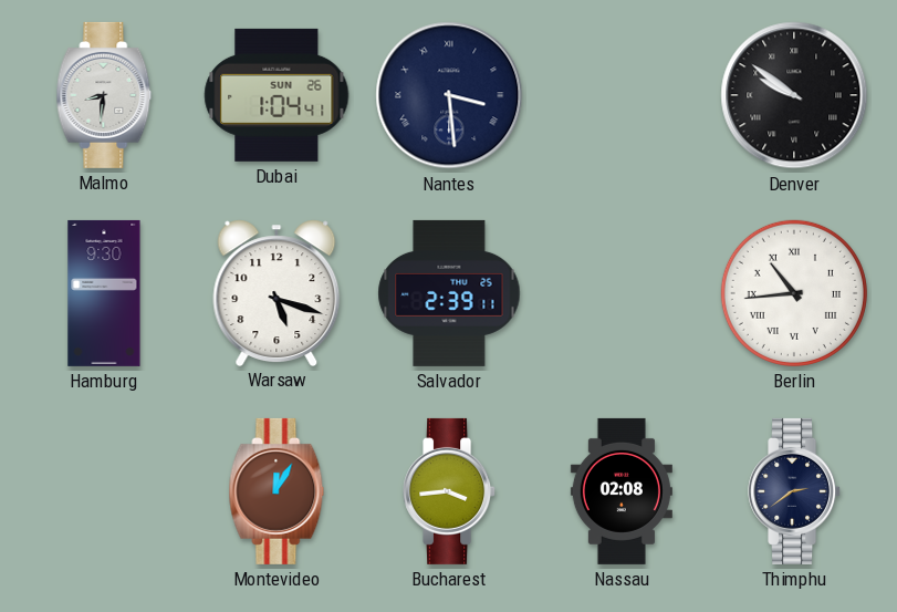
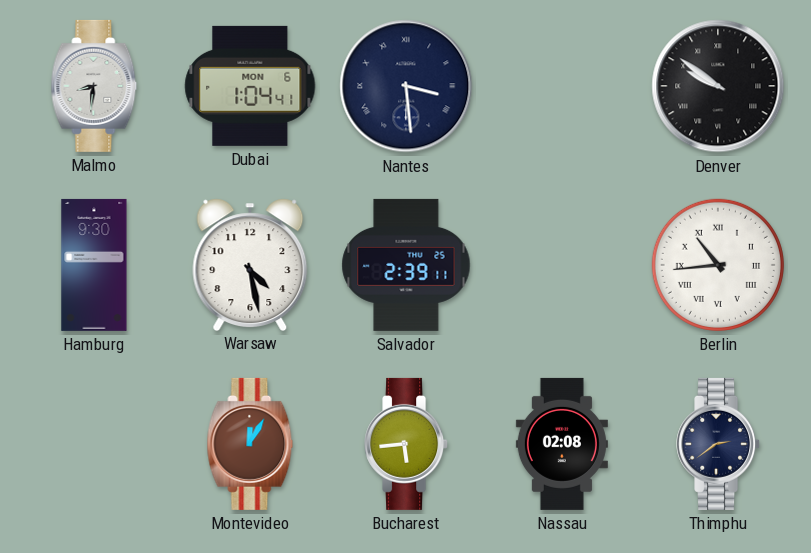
Dubai date: SUN 26 -> MON 6
Warsaw: 5:18 -> 4:28
Bucharest: 3:44 -> 5:44
